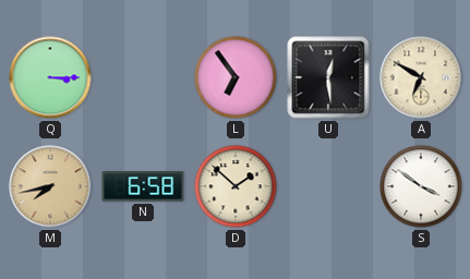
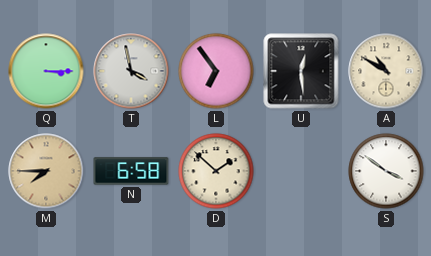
T: none -> 3:58
A: 6:50 -> 10:50
M: 7:43 -> 7:45
